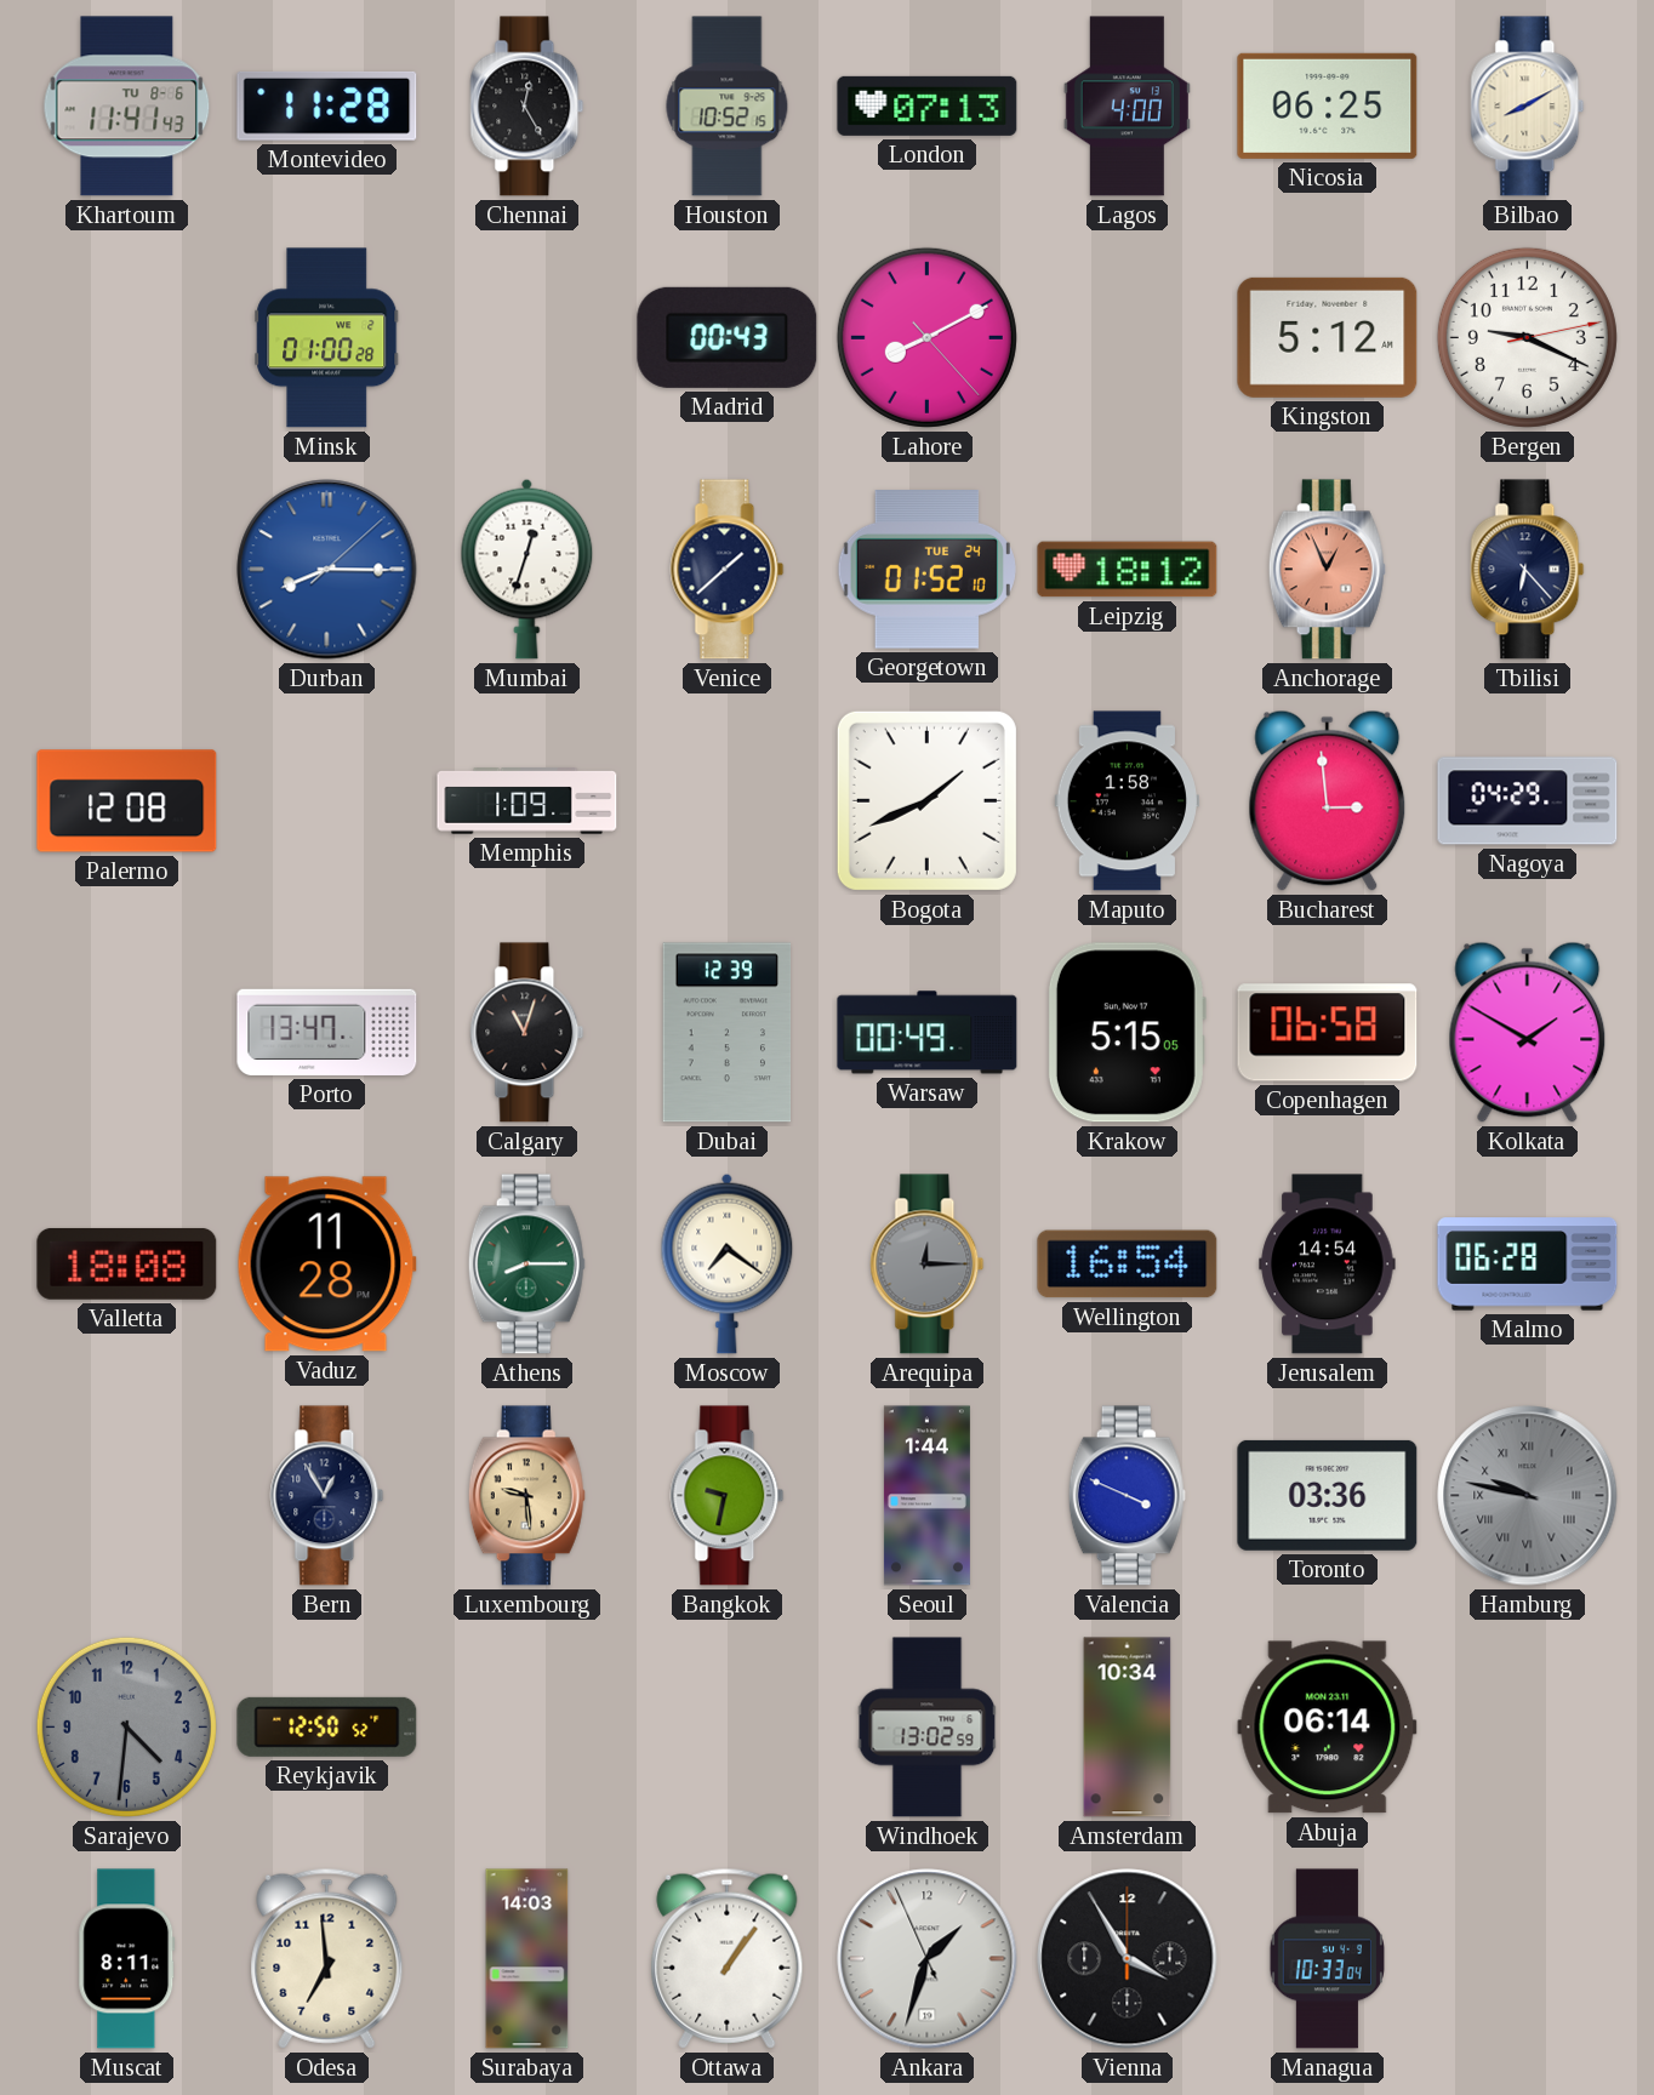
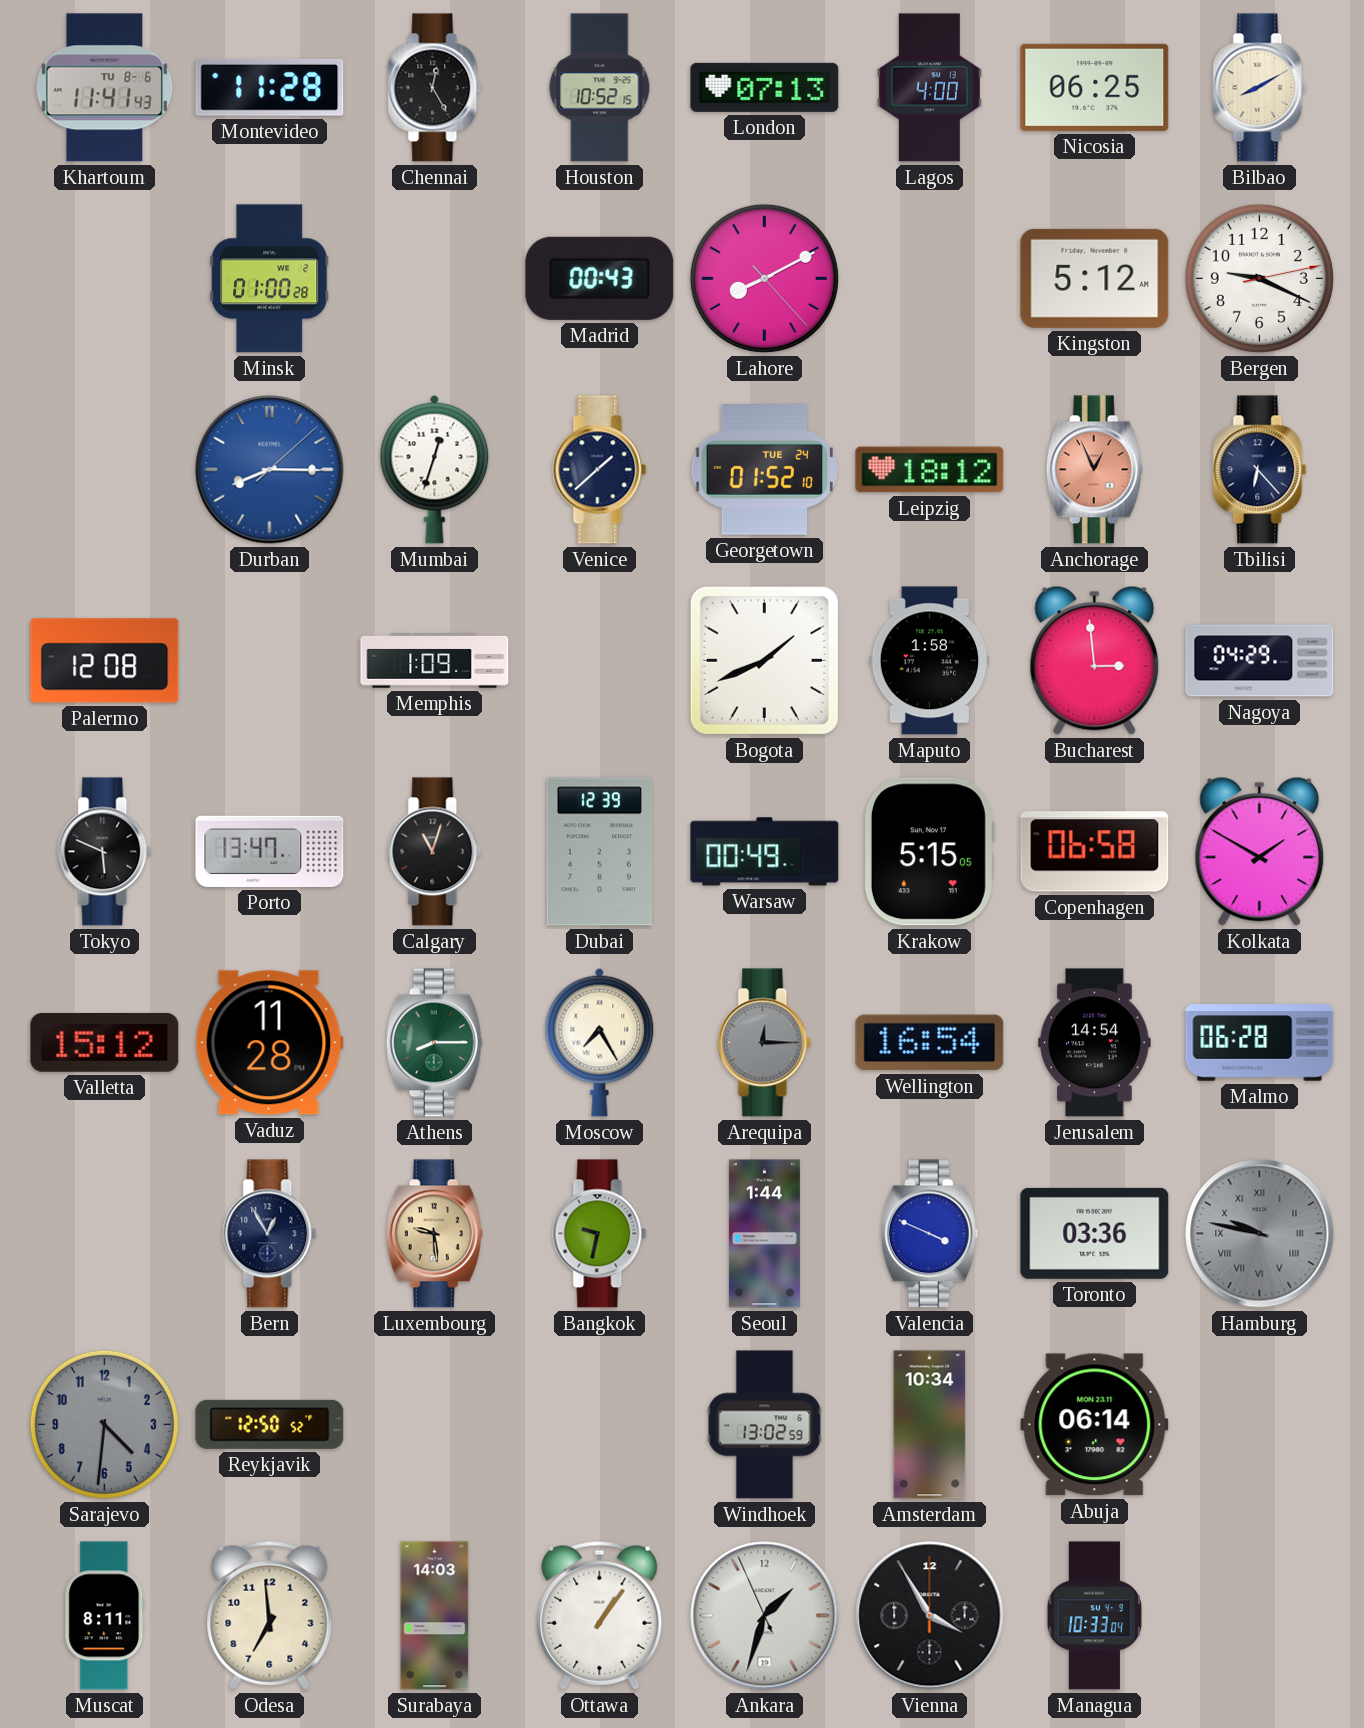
Tokyo: none -> 5:49
Valletta: 18:08 -> 15:12
Moscow: 7:21 -> 7:25
